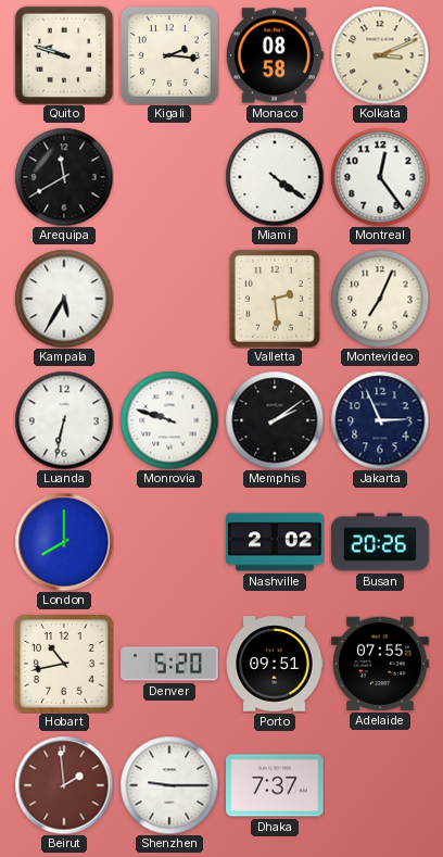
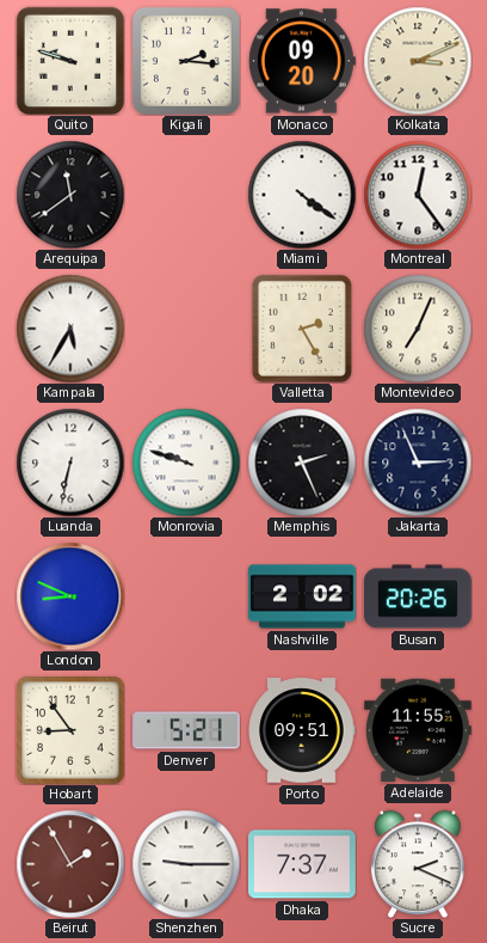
Monaco: 08:58 -> 09:20
Arequipa: 11:40 -> 11:39
Valletta: 2:29 -> 2:25
Memphis: 2:09 -> 2:26
London: 8:00 -> 8:49
Hobart: 10:43 -> 8:54
Denver: 5:20 -> 5:21
Adelaide: 07:55 -> 11:55
Beirut: 1:59 -> 1:55
Sucre: none -> 2:19
